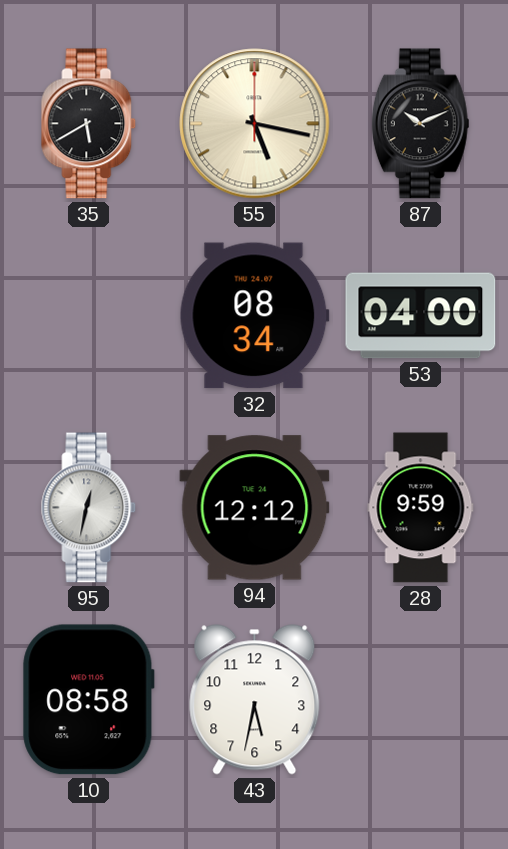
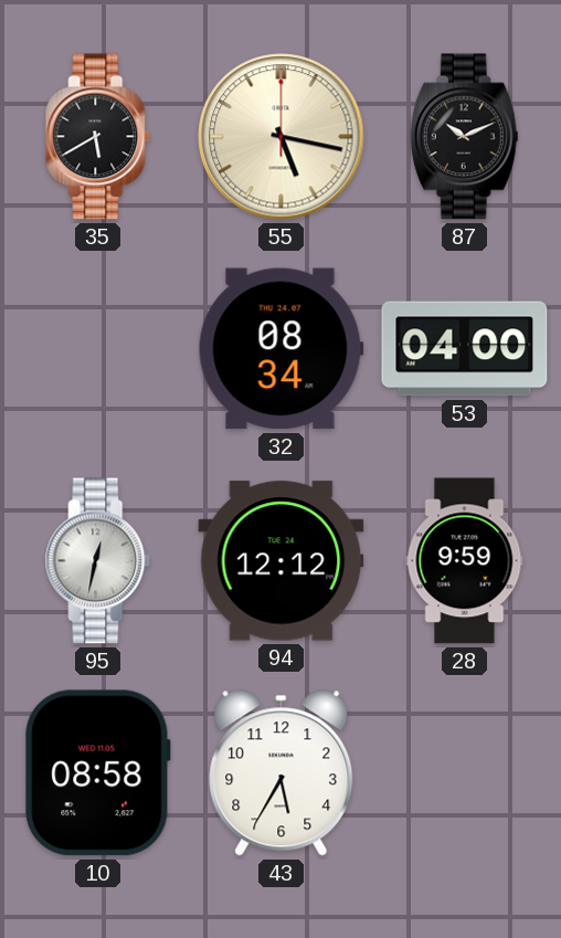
43: 5:32 -> 5:35
